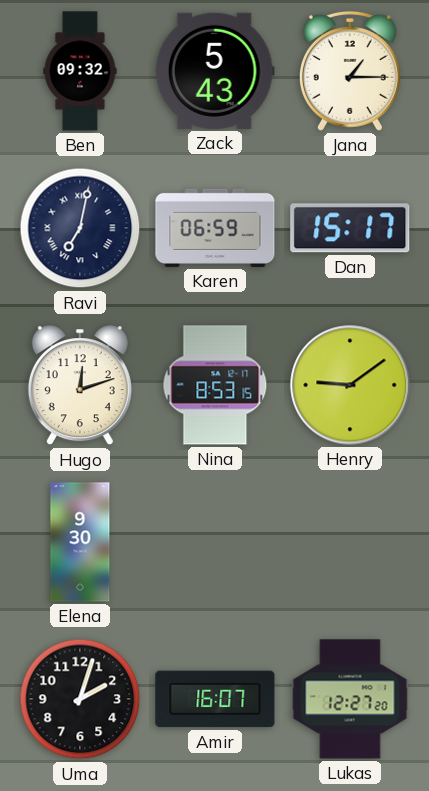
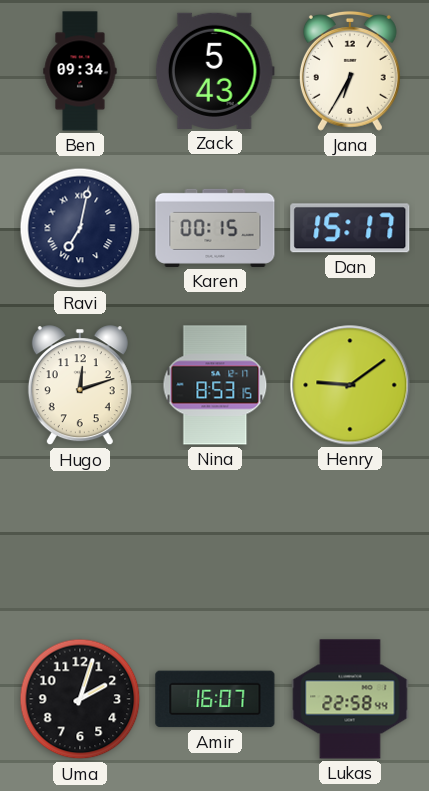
Ben: 09:32 -> 09:34
Jana: 1:15 -> 6:35
Karen: 06:59 -> 00:15
Elena: 9:30 -> none
Lukas: 12:27 -> 22:58
